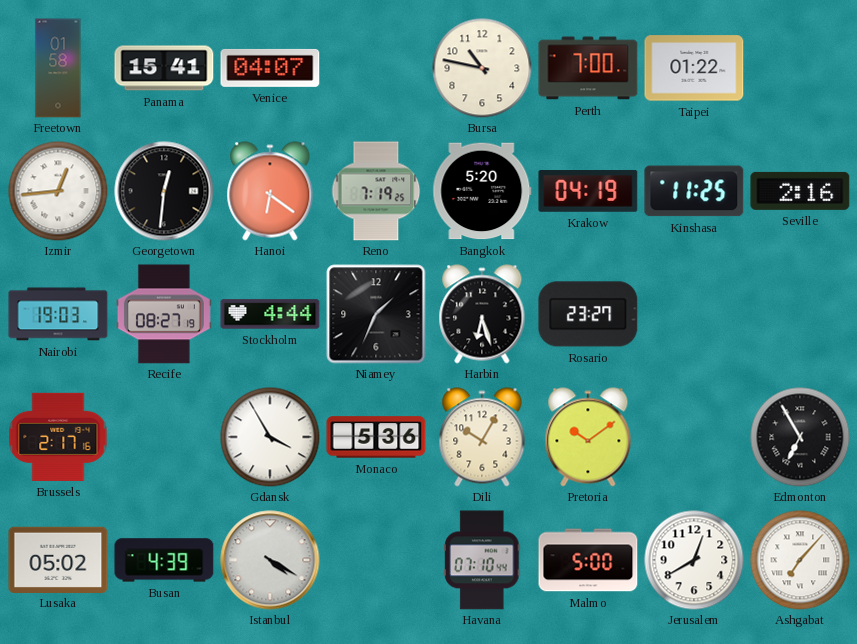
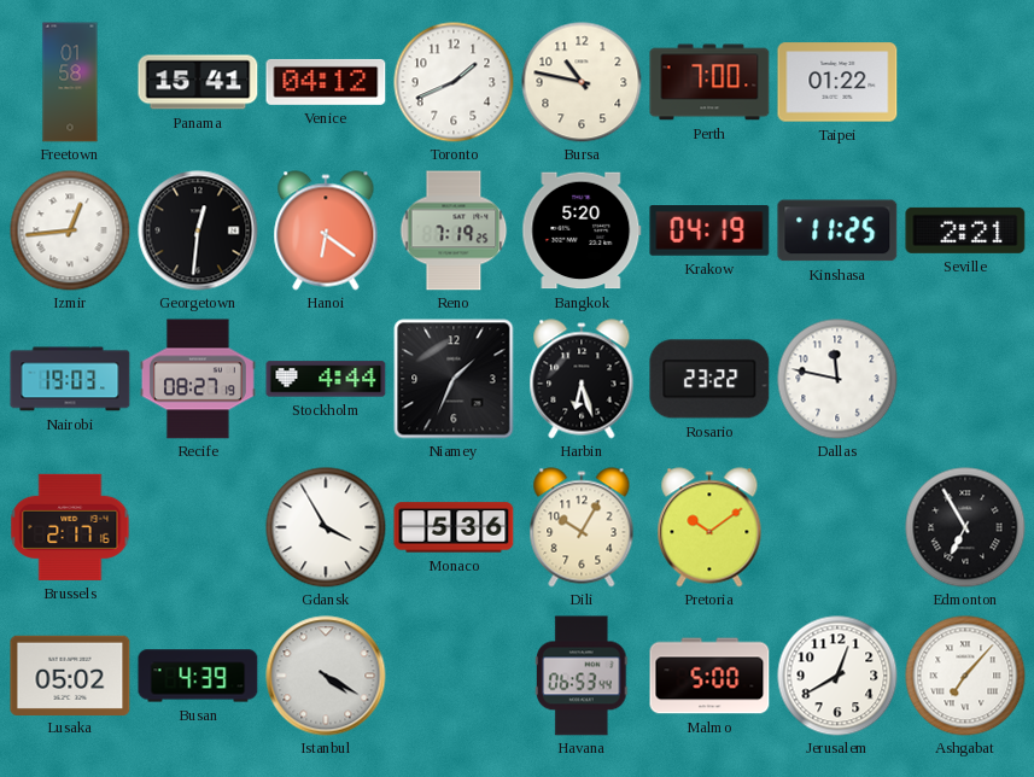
Venice: 04:07 -> 04:12
Toronto: none -> 1:41
Seville: 2:16 -> 2:21
Rosario: 23:27 -> 23:22
Dallas: none -> 11:47
Havana: 07:10 -> 06:53
